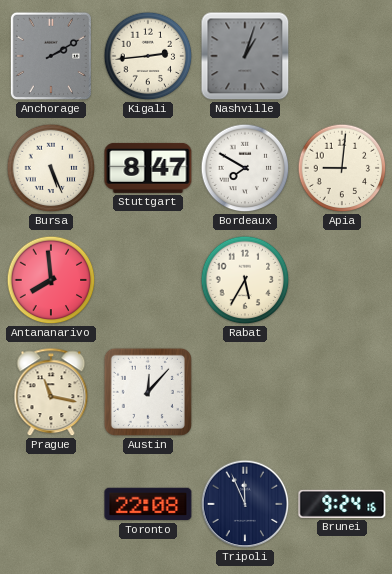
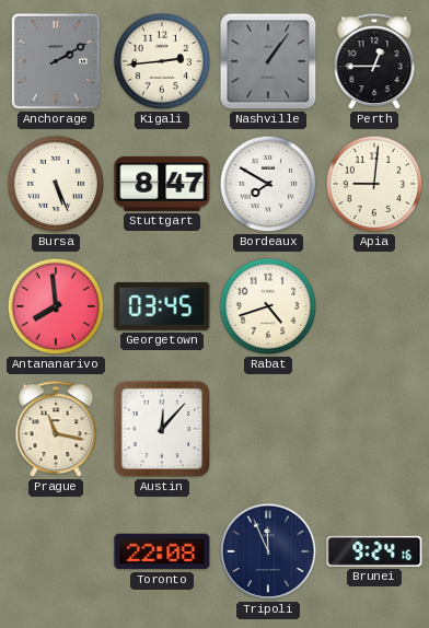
Nashville: 1:03 -> 1:06
Perth: none -> 12:45
Georgetown: none -> 03:45
Rabat: 5:35 -> 4:42
